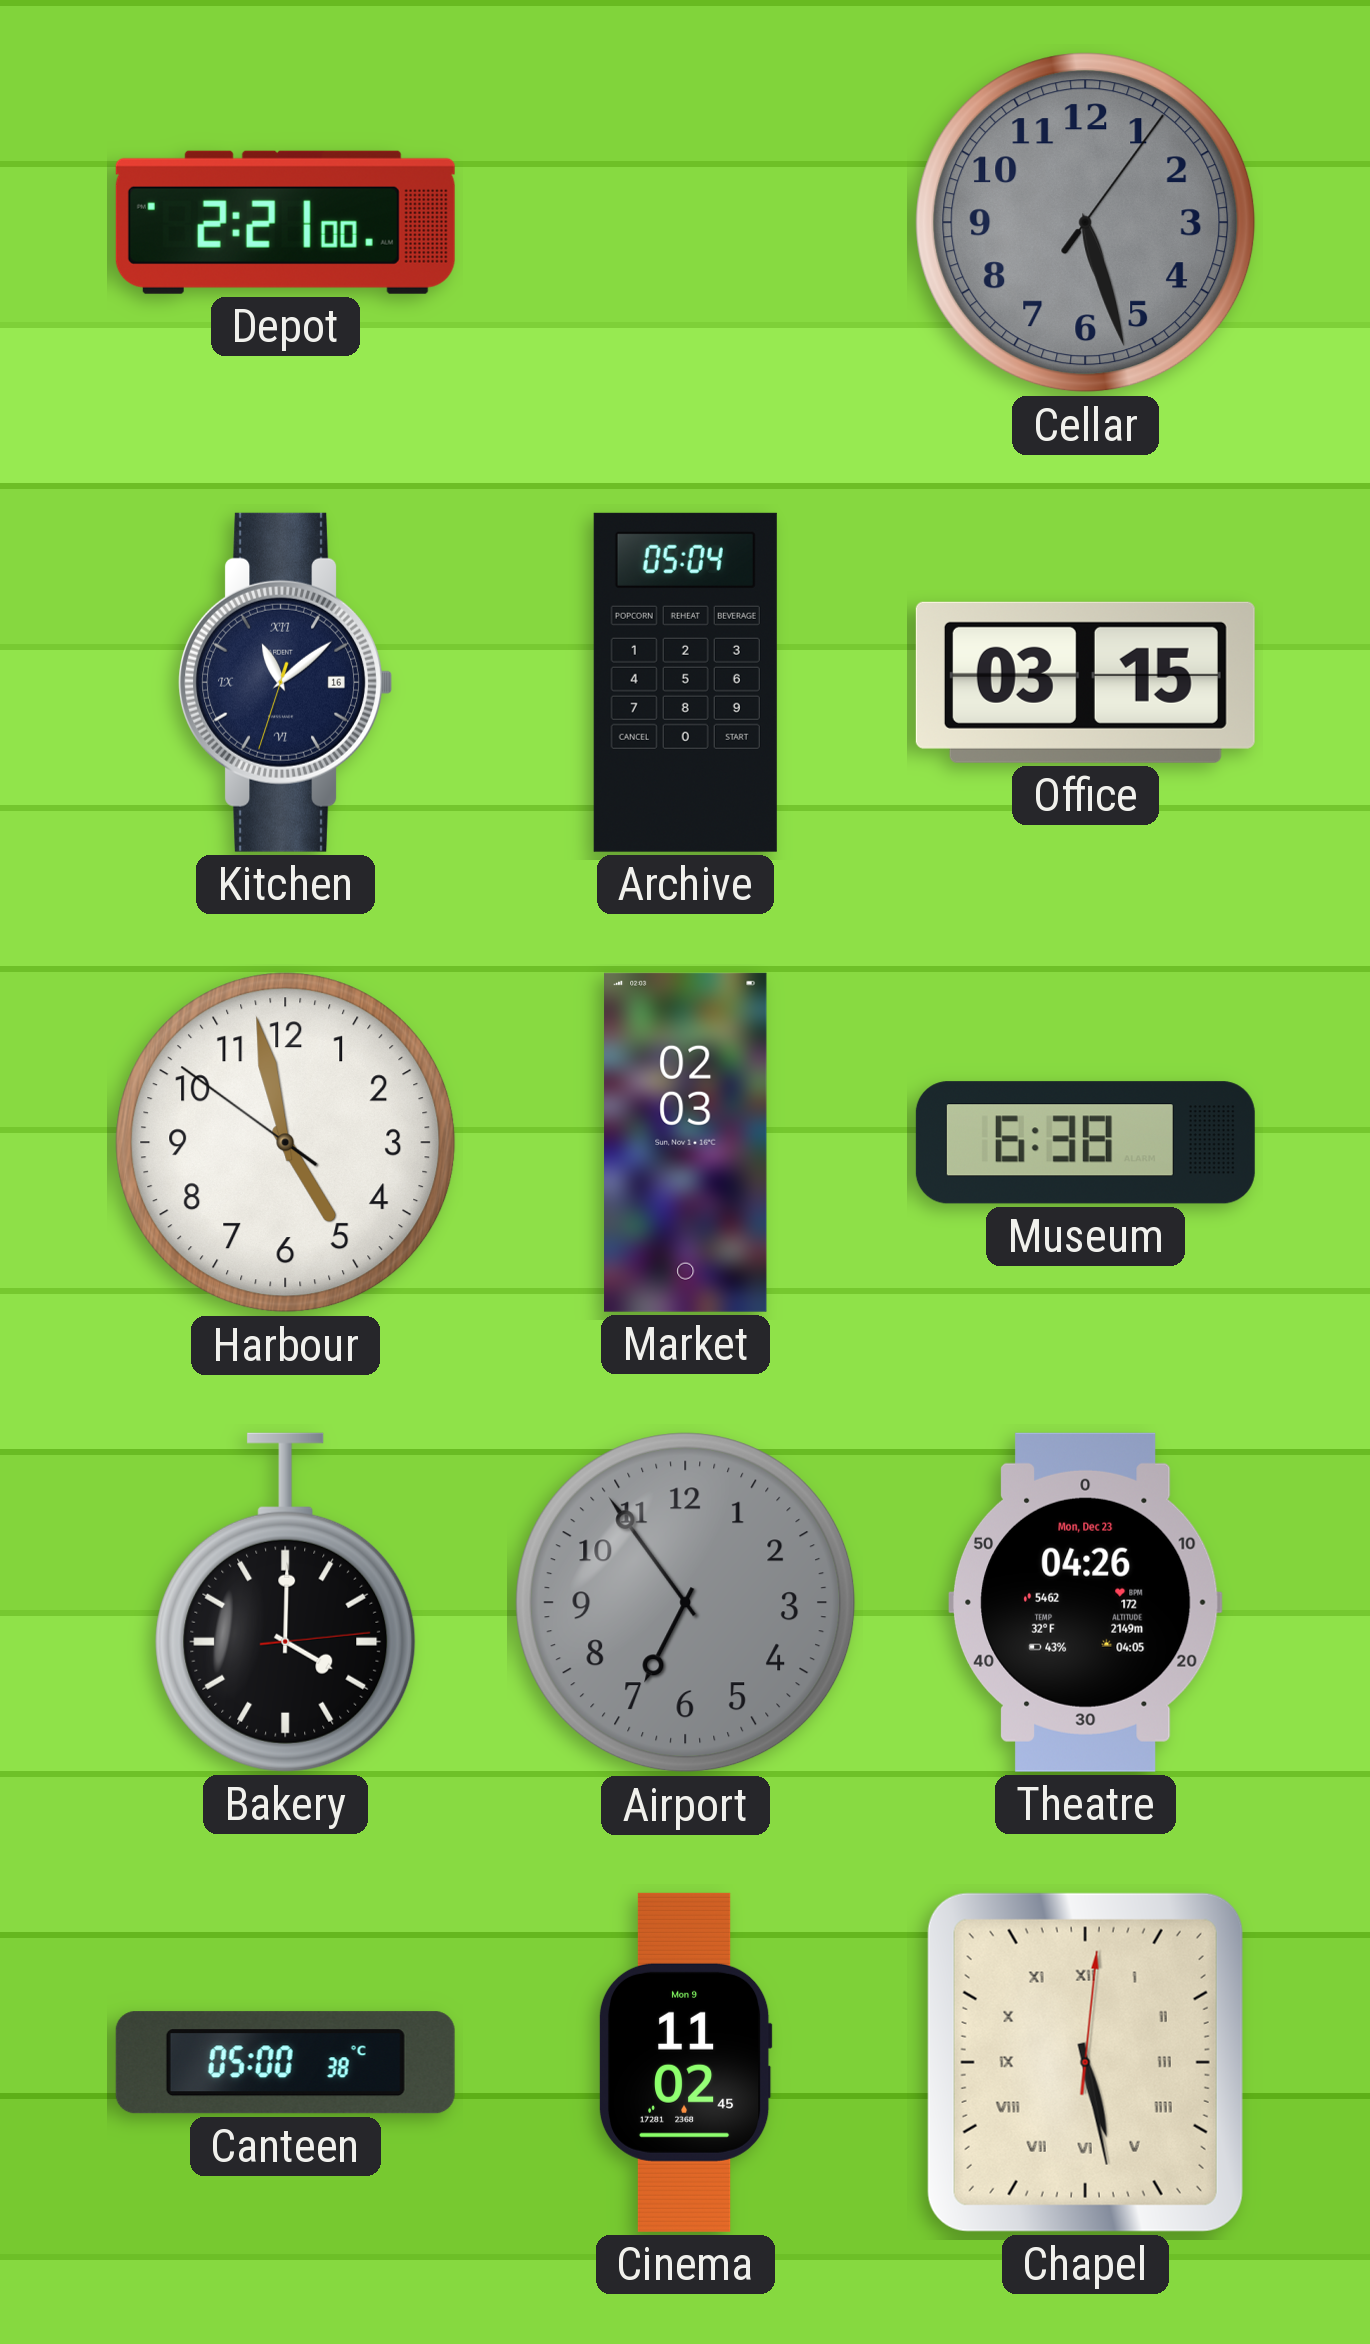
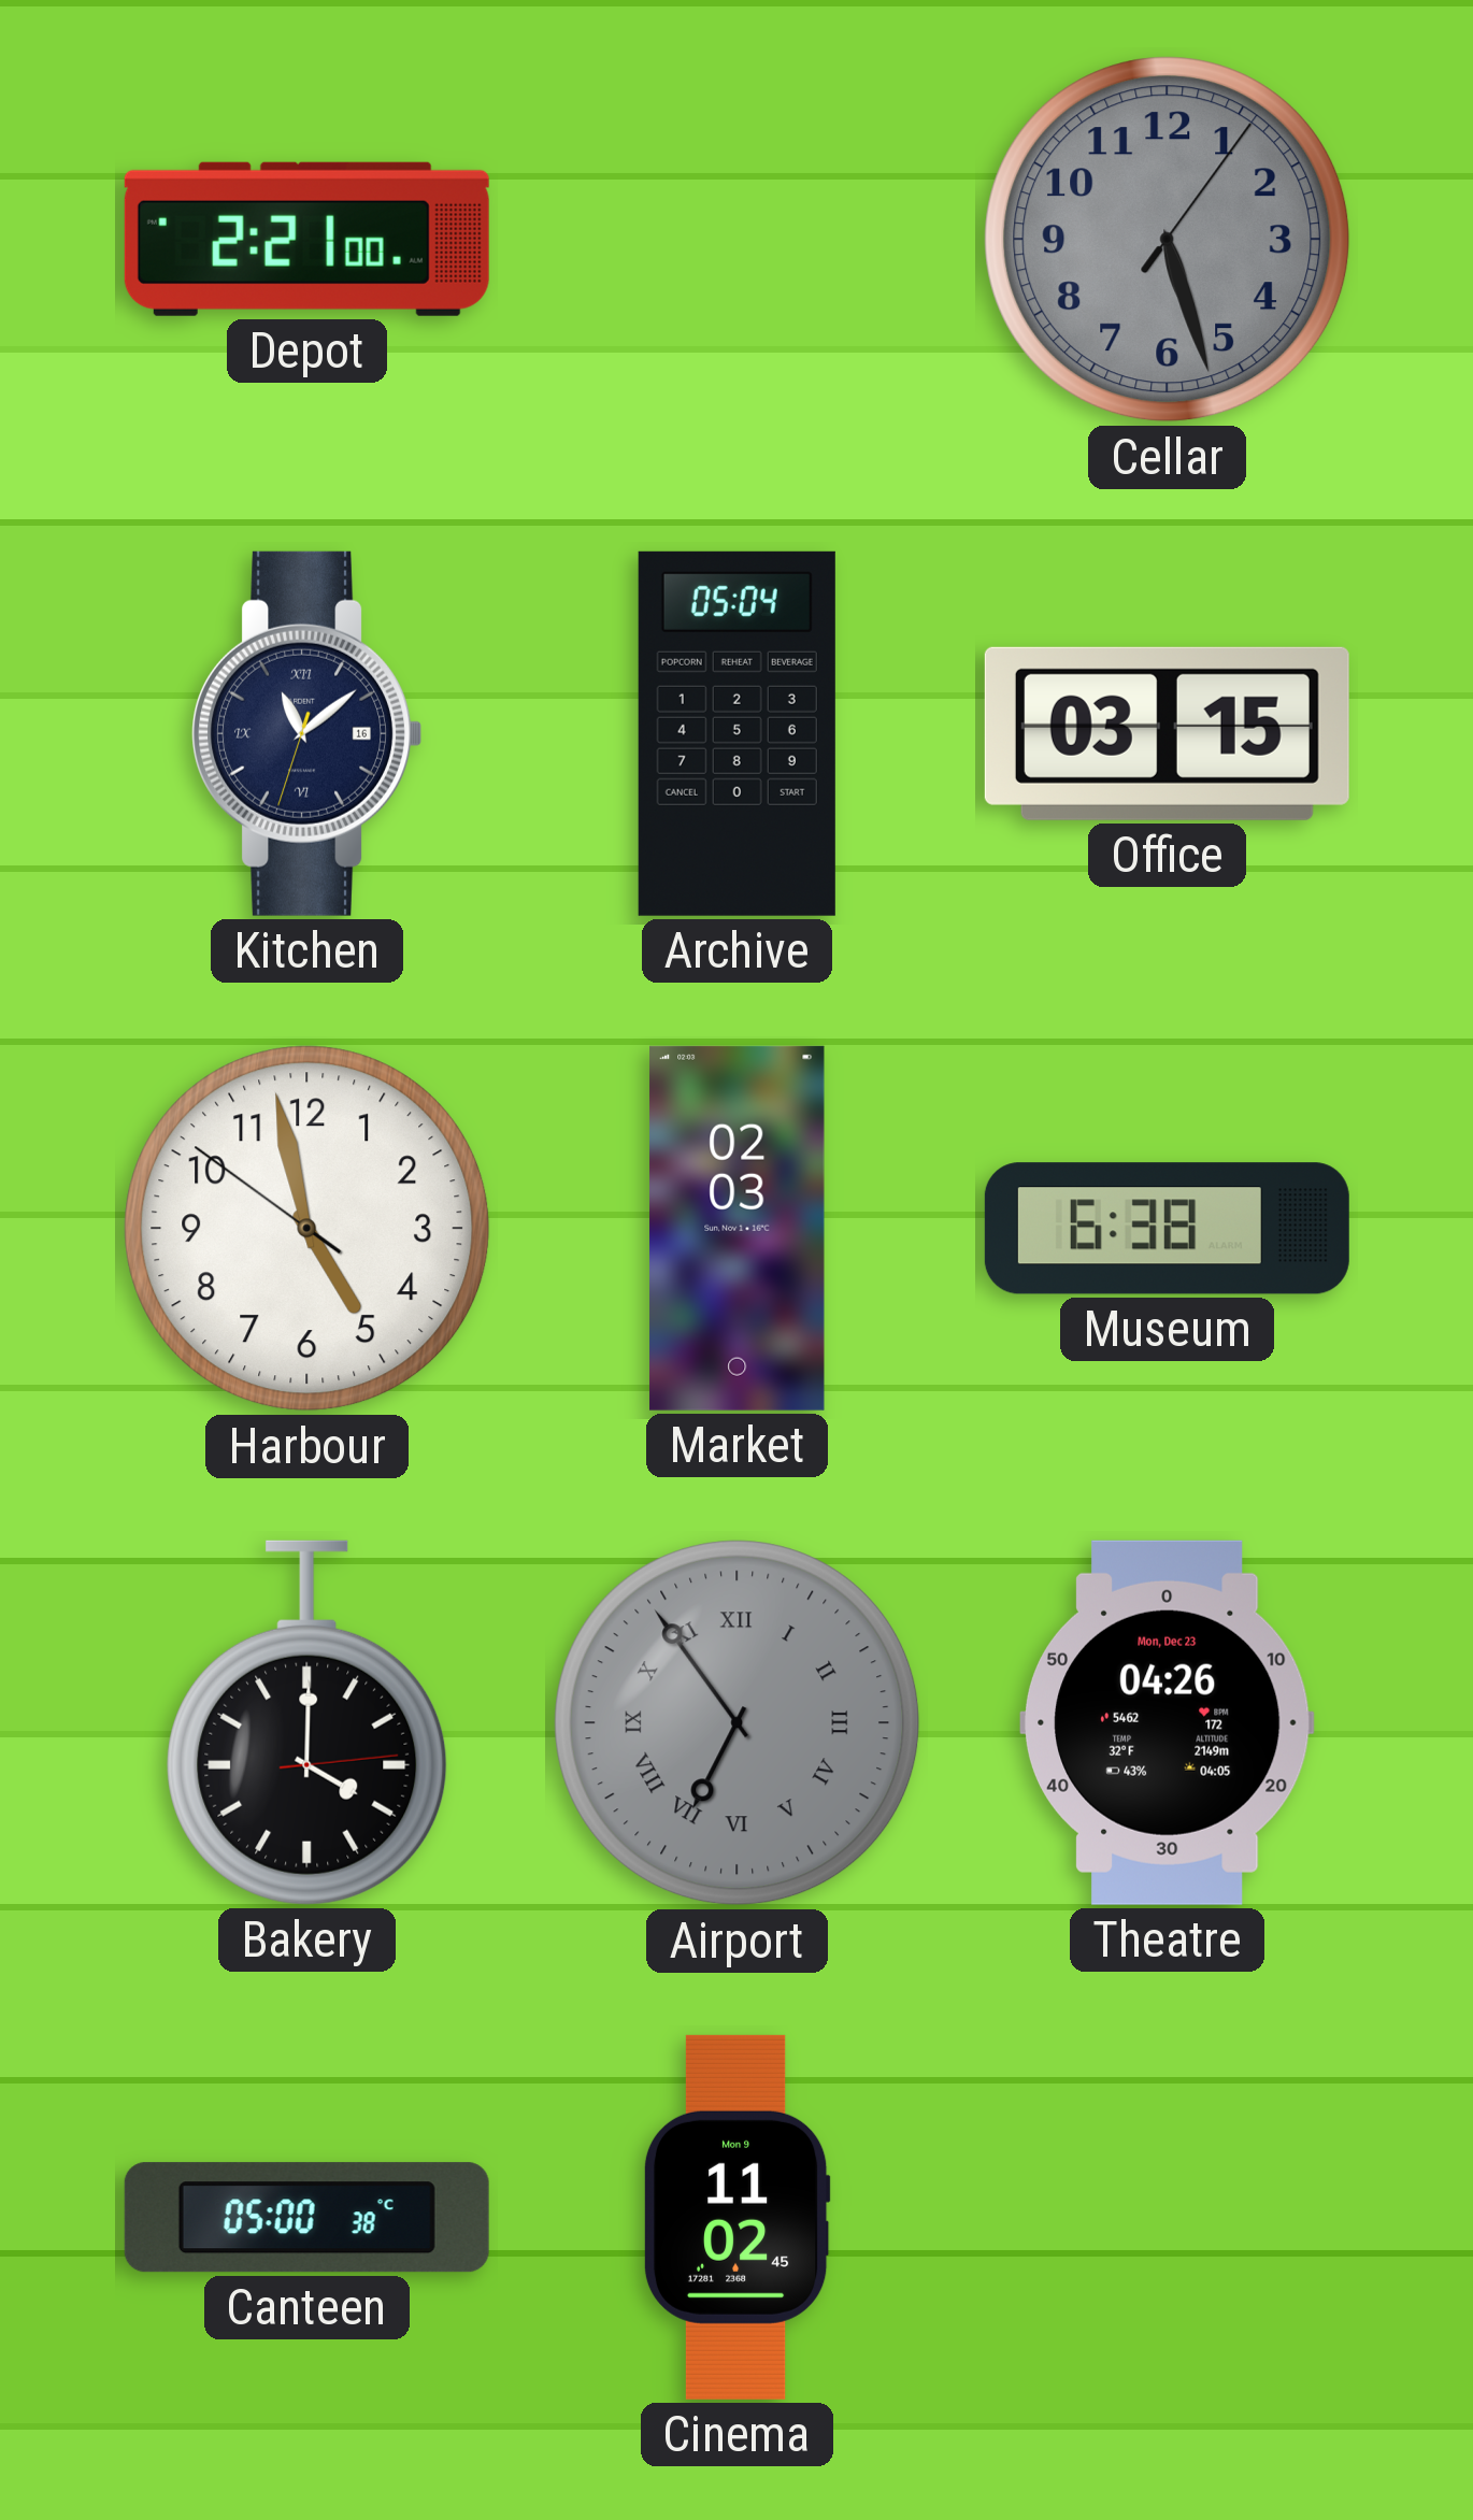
Airport numerals: Arabic -> Roman
Chapel: 5:28 -> none
